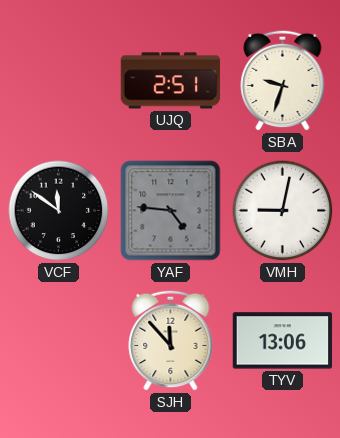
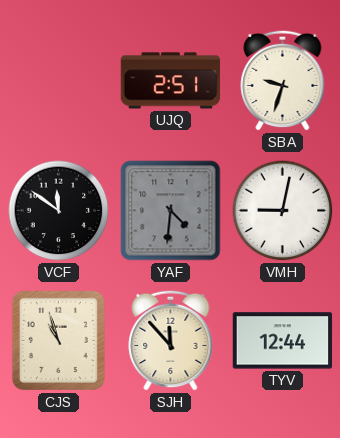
YAF: 4:46 -> 4:31
CJS: none -> 10:57
TYV: 13:06 -> 12:44
